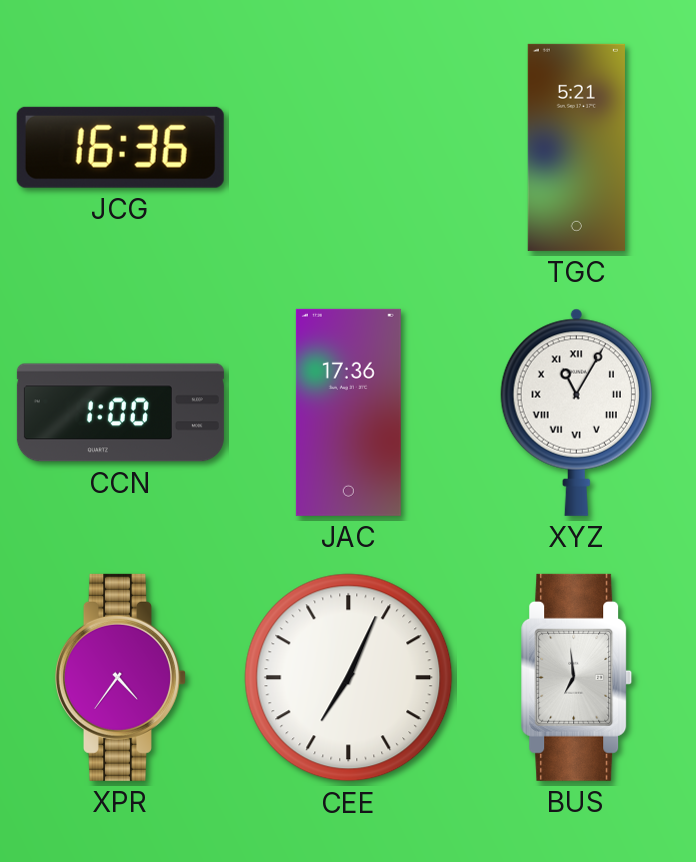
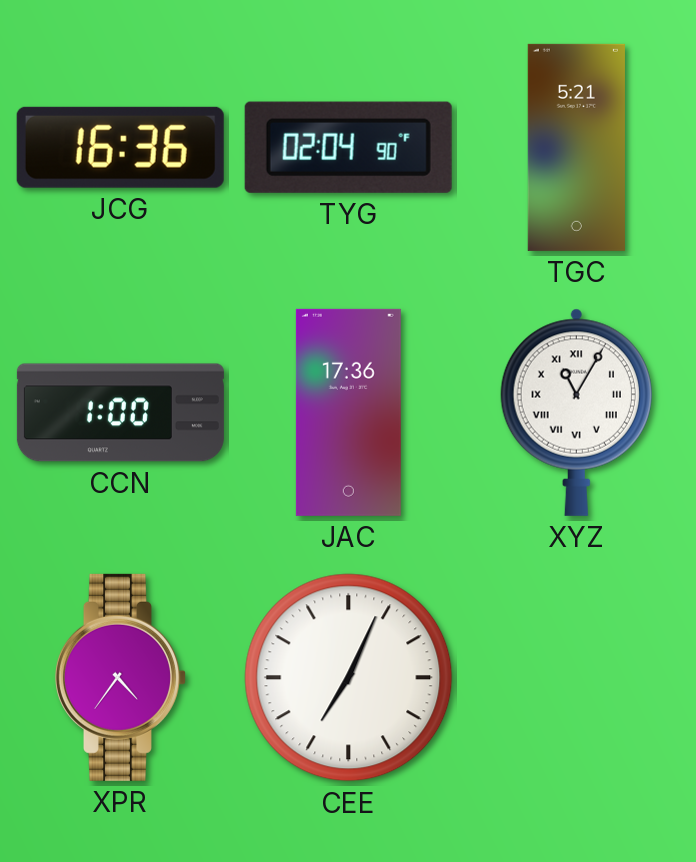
TYG: none -> 02:04
BUS: 6:59 -> none
